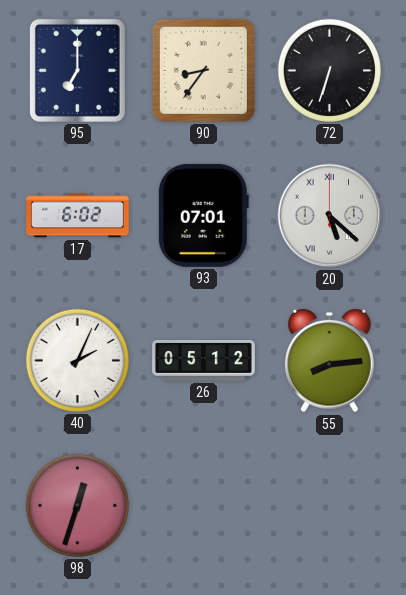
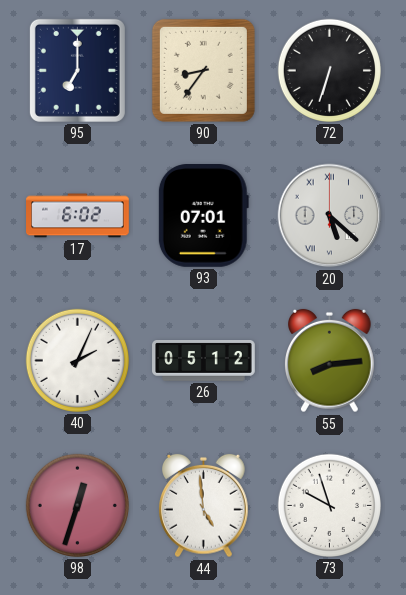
44: none -> 4:59
73: none -> 9:57
